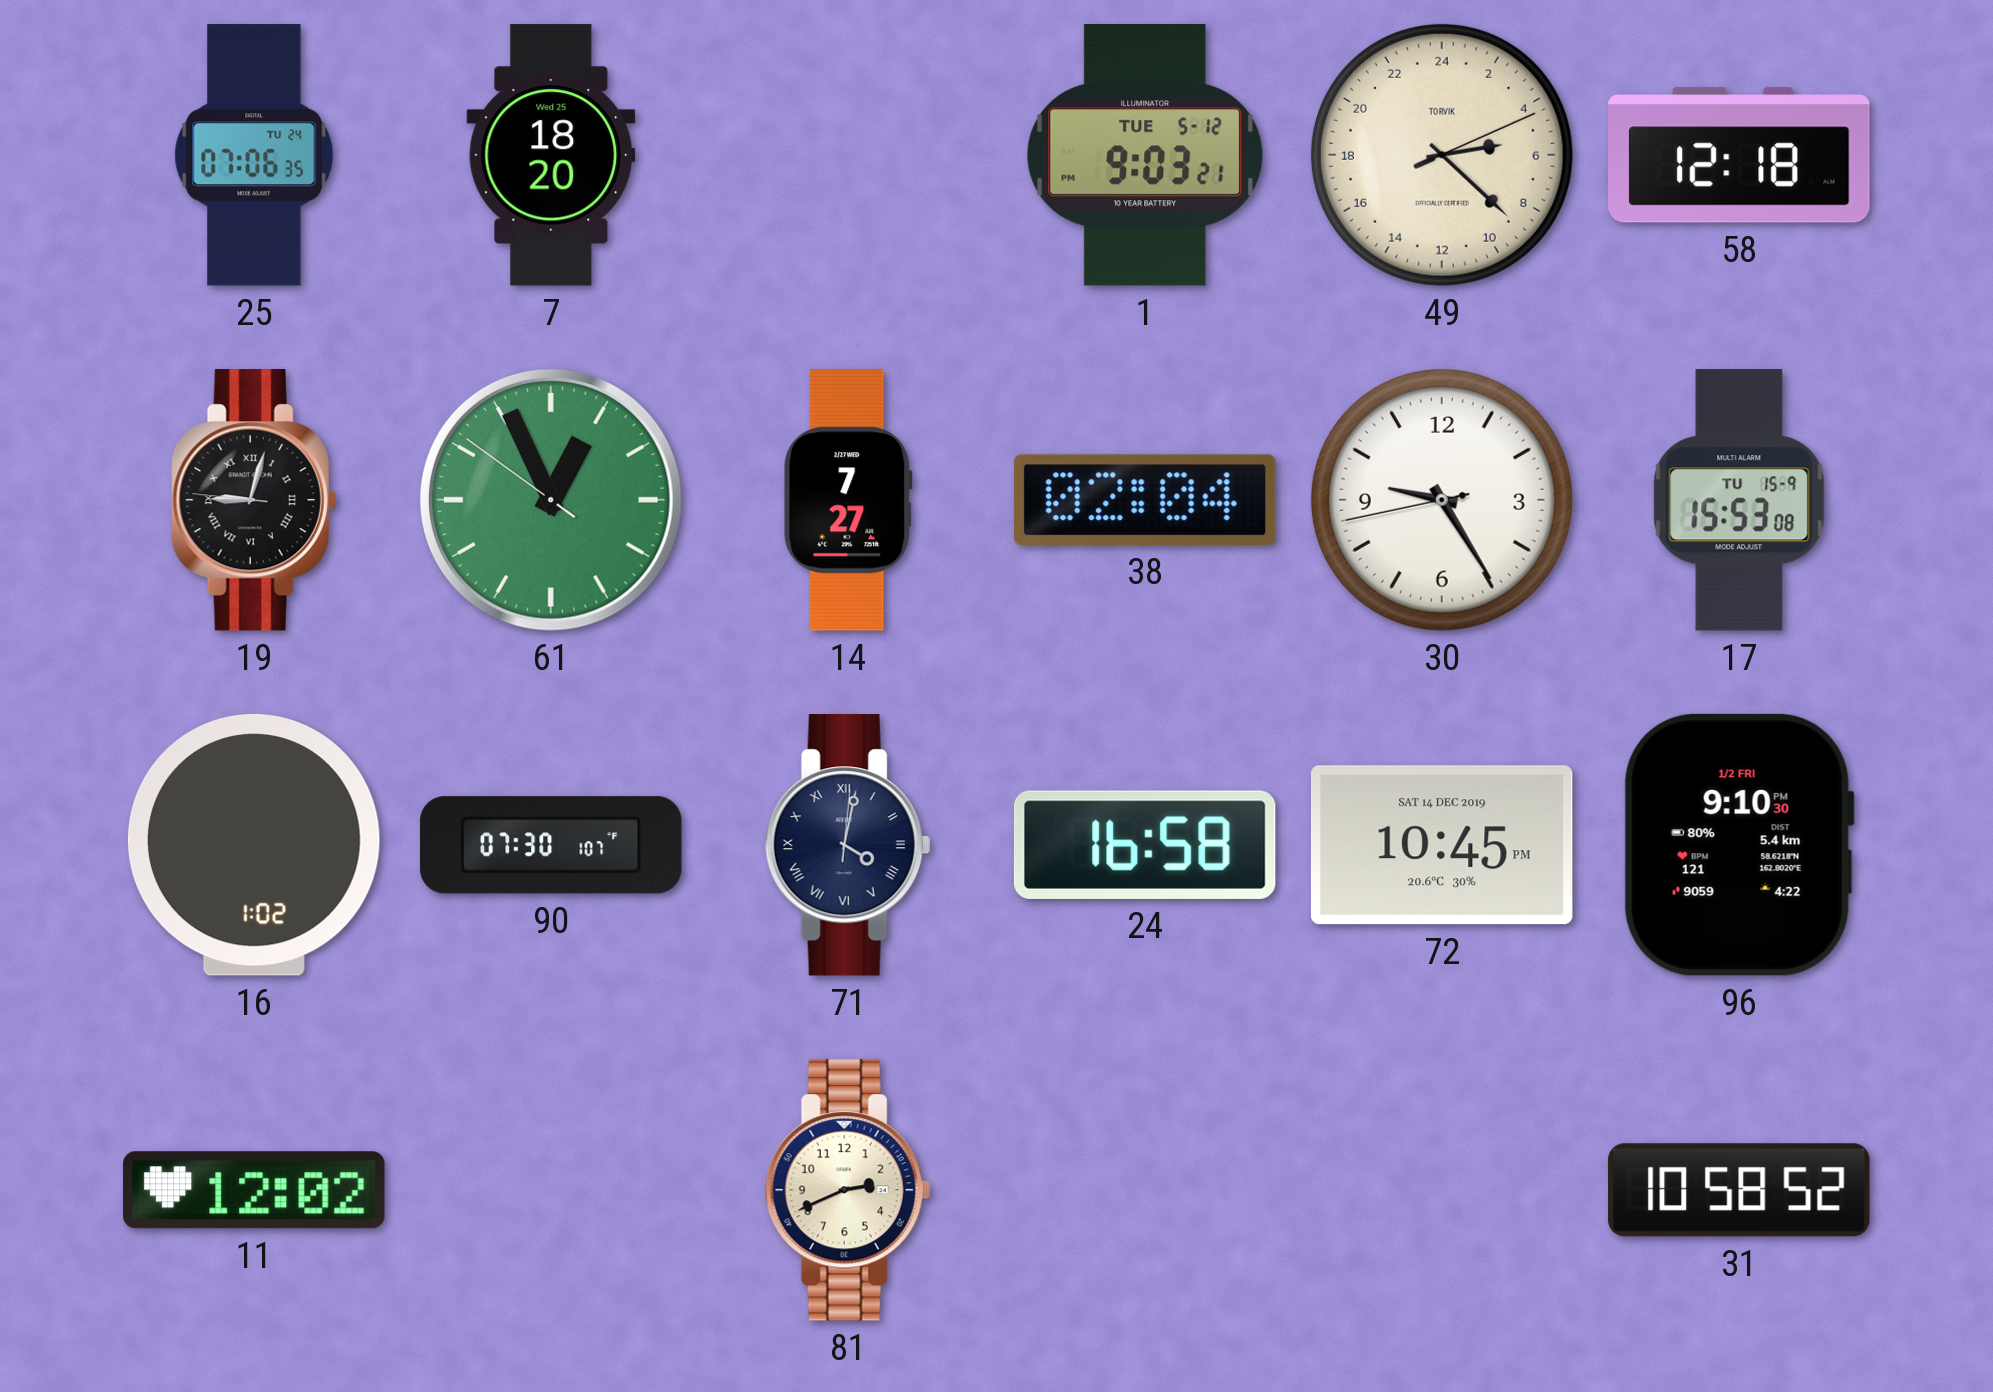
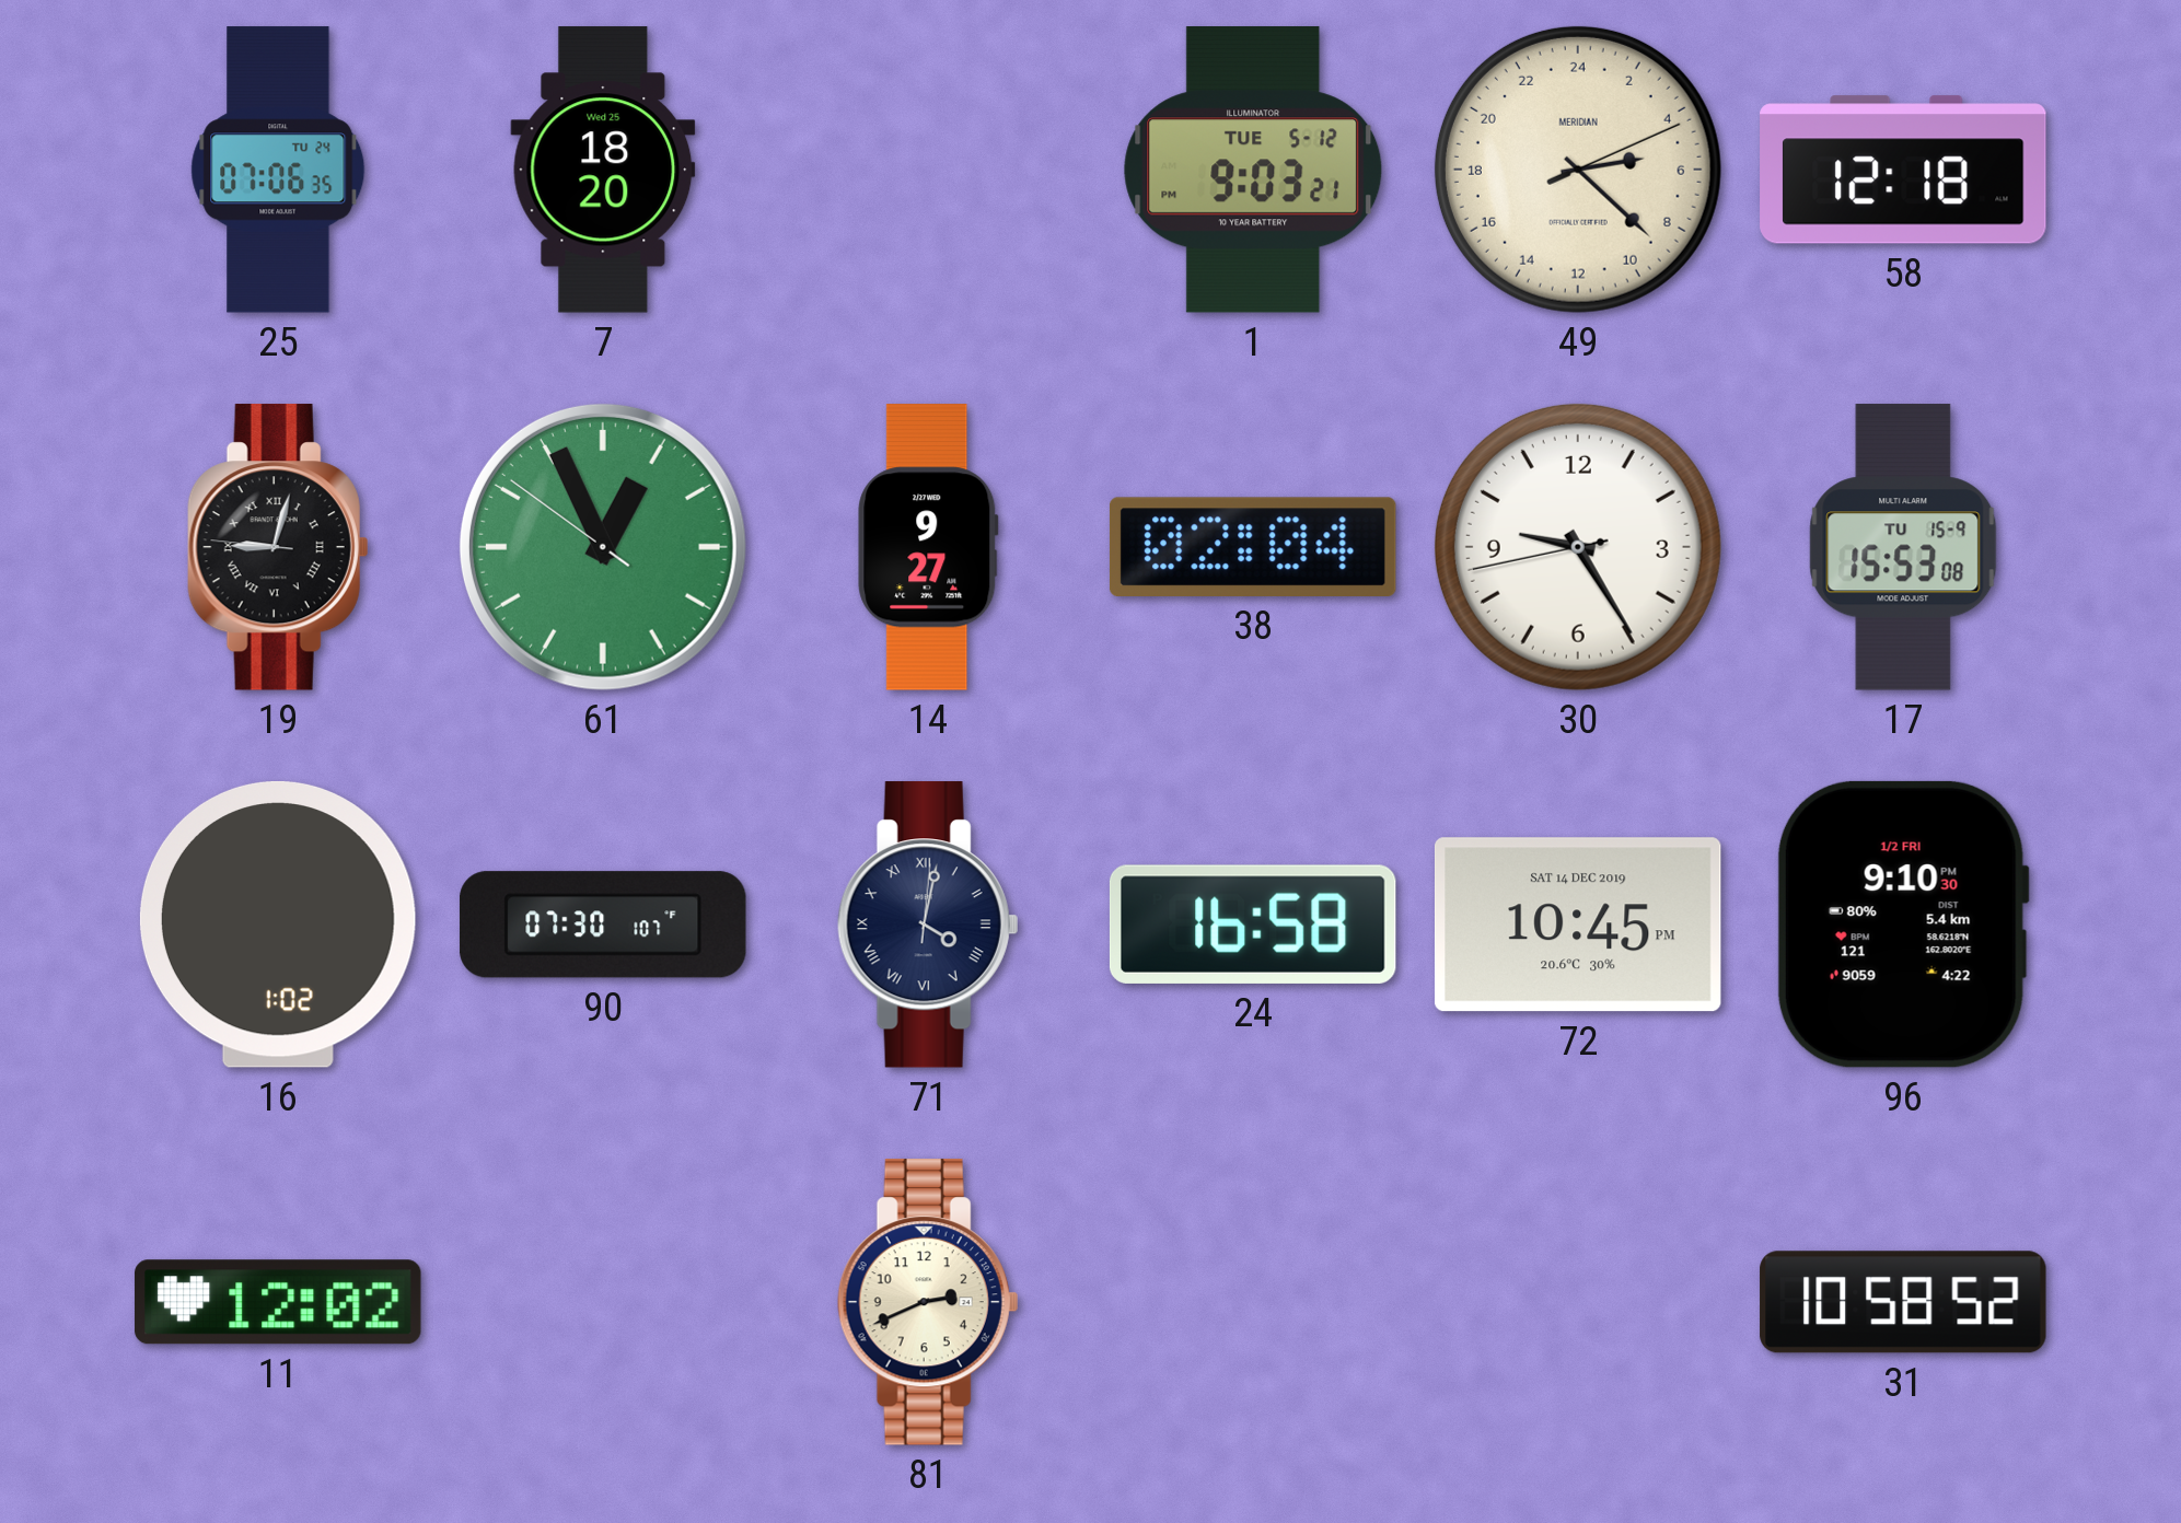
49 brand: TORVIK -> MERIDIAN
14: 7:27 -> 9:27
